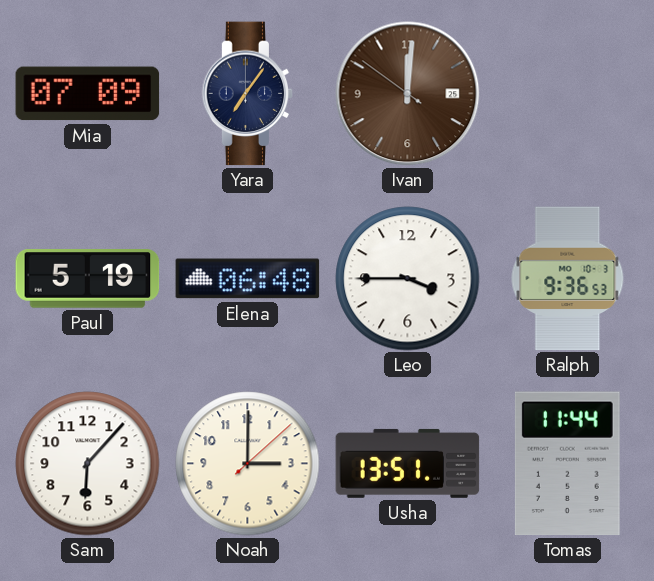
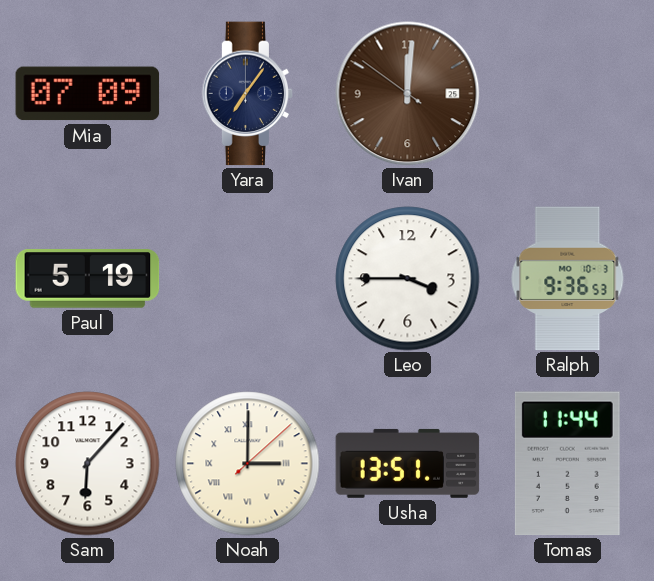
Elena: 06:48 -> none
Noah numerals: Arabic -> Roman
